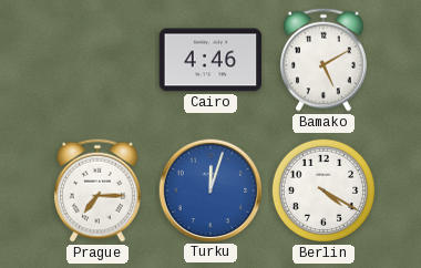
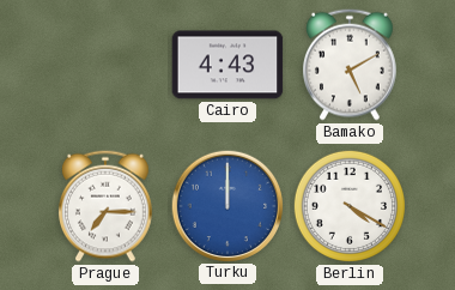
Cairo: 4:46 -> 4:43
Turku: 12:03 -> 12:00
